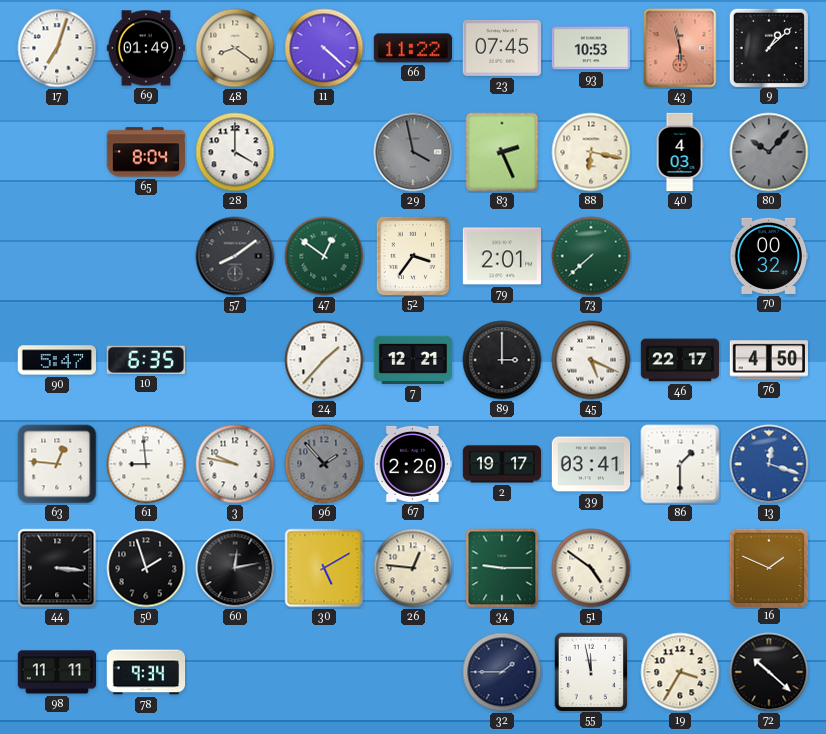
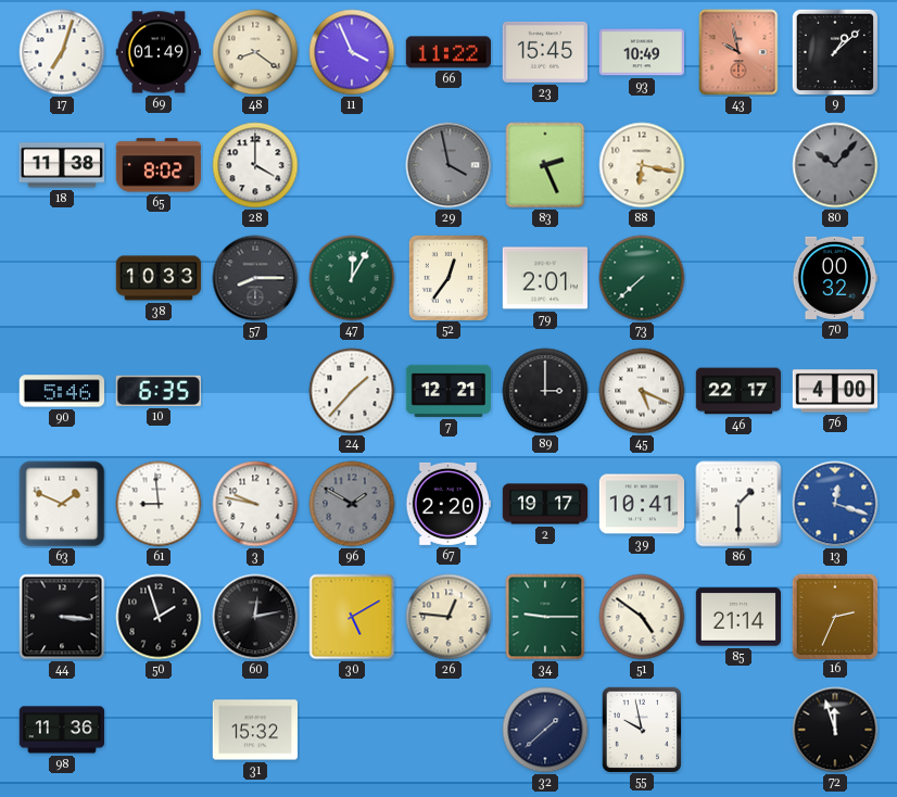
11: 4:22 -> 3:56
23: 07:45 -> 15:45
93: 10:53 -> 10:49
43: 5:58 -> 9:58
18: none -> 11:38
65: 8:04 -> 8:02
40: 4:03 -> none
38: none -> 10:33
57: 8:09 -> 8:15
47: 12:51 -> 12:05
52: 3:36 -> 12:36
90: 5:47 -> 5:46
76: 4:50 -> 4:00
63: 12:46 -> 1:49
96: 1:53 -> 1:50
39: 03:41 -> 10:41
85: none -> 21:14
16: 1:49 -> 2:34
98: 11:11 -> 11:36
78: 9:34 -> none
31: none -> 15:32
32: 1:45 -> 1:38
55: 11:58 -> 9:58
19: 3:35 -> none
72: 10:22 -> 11:57
